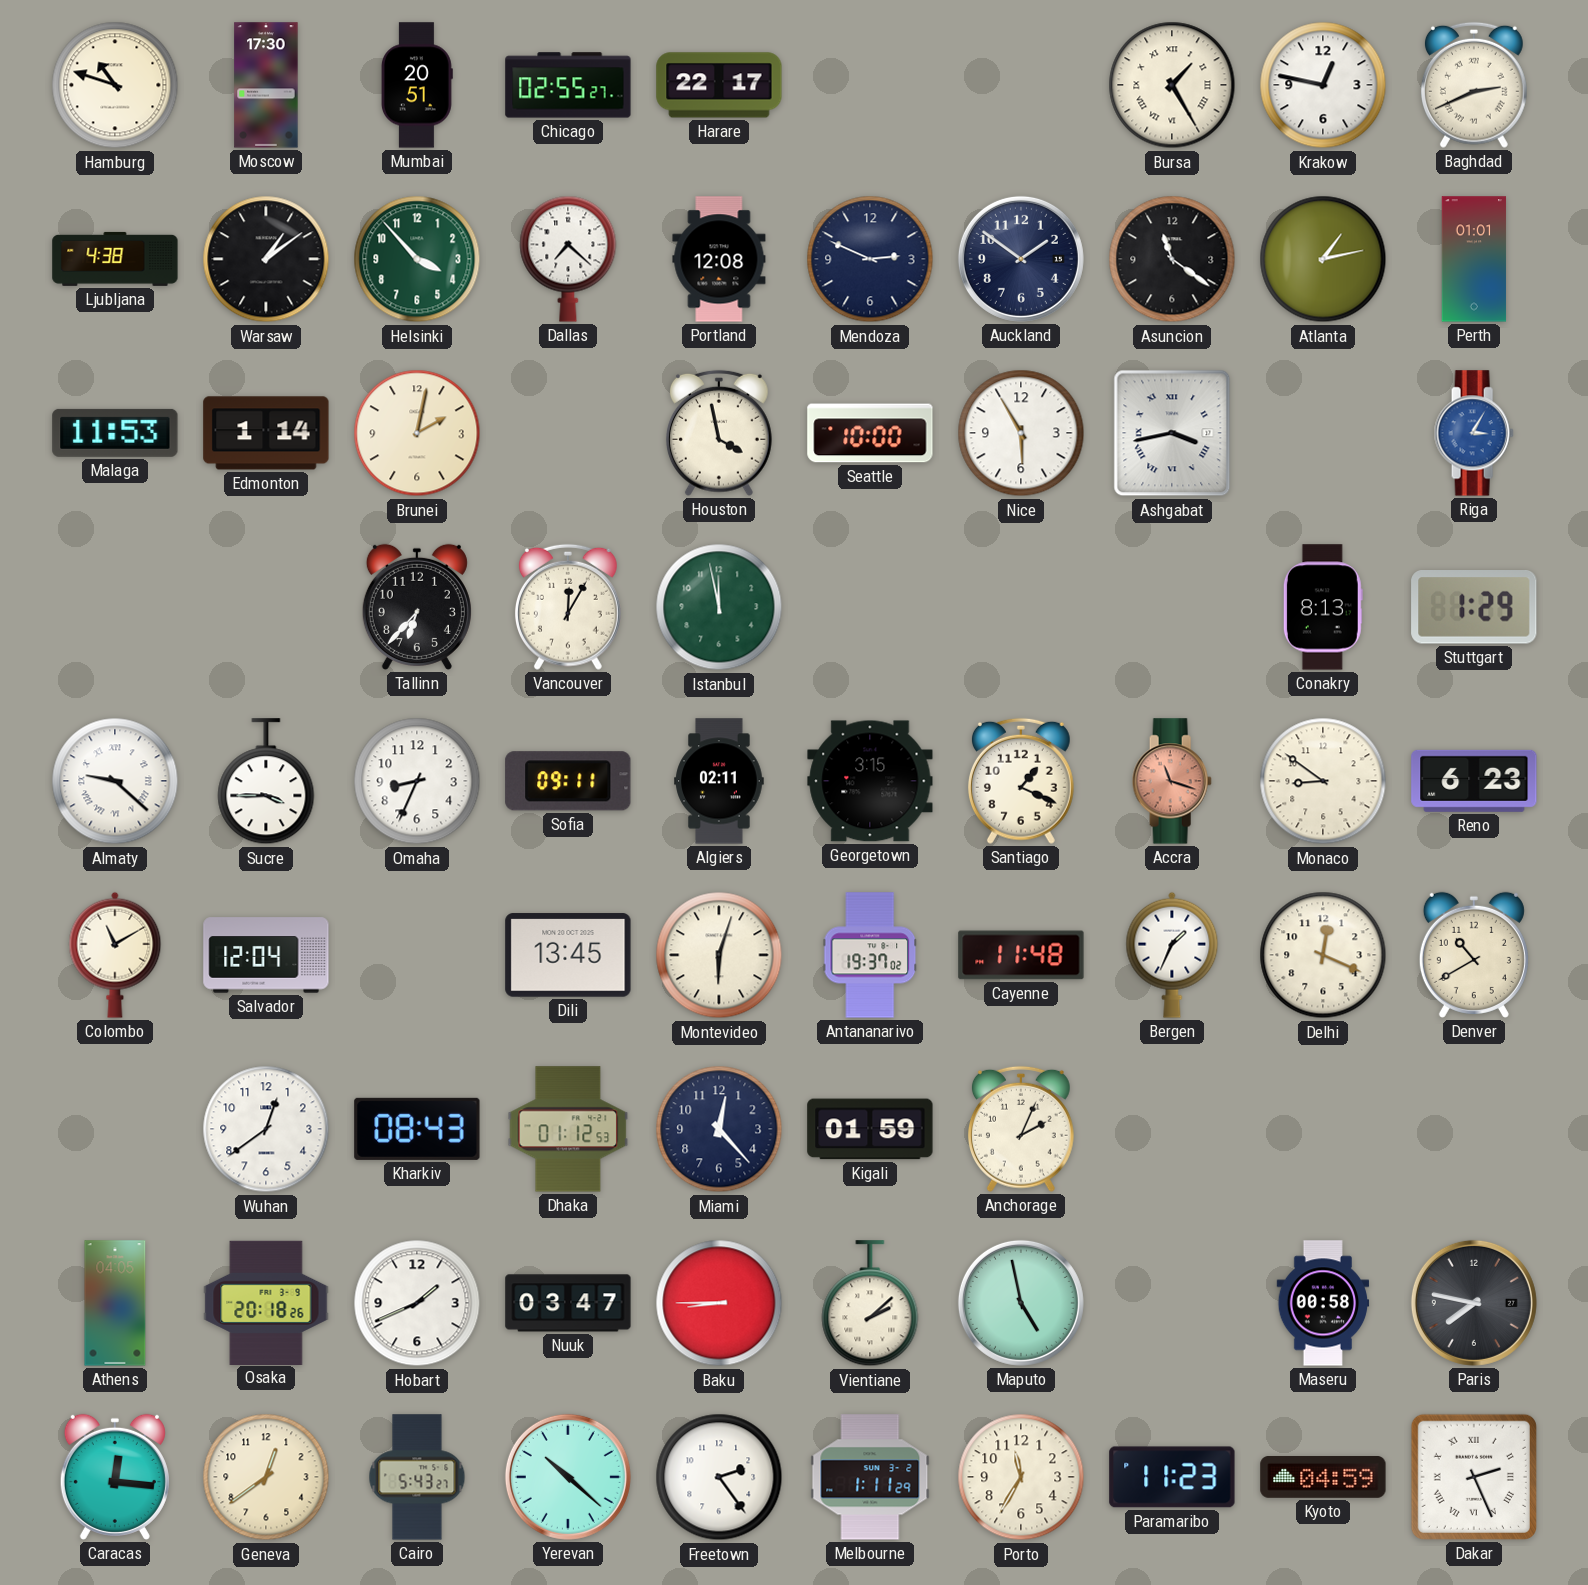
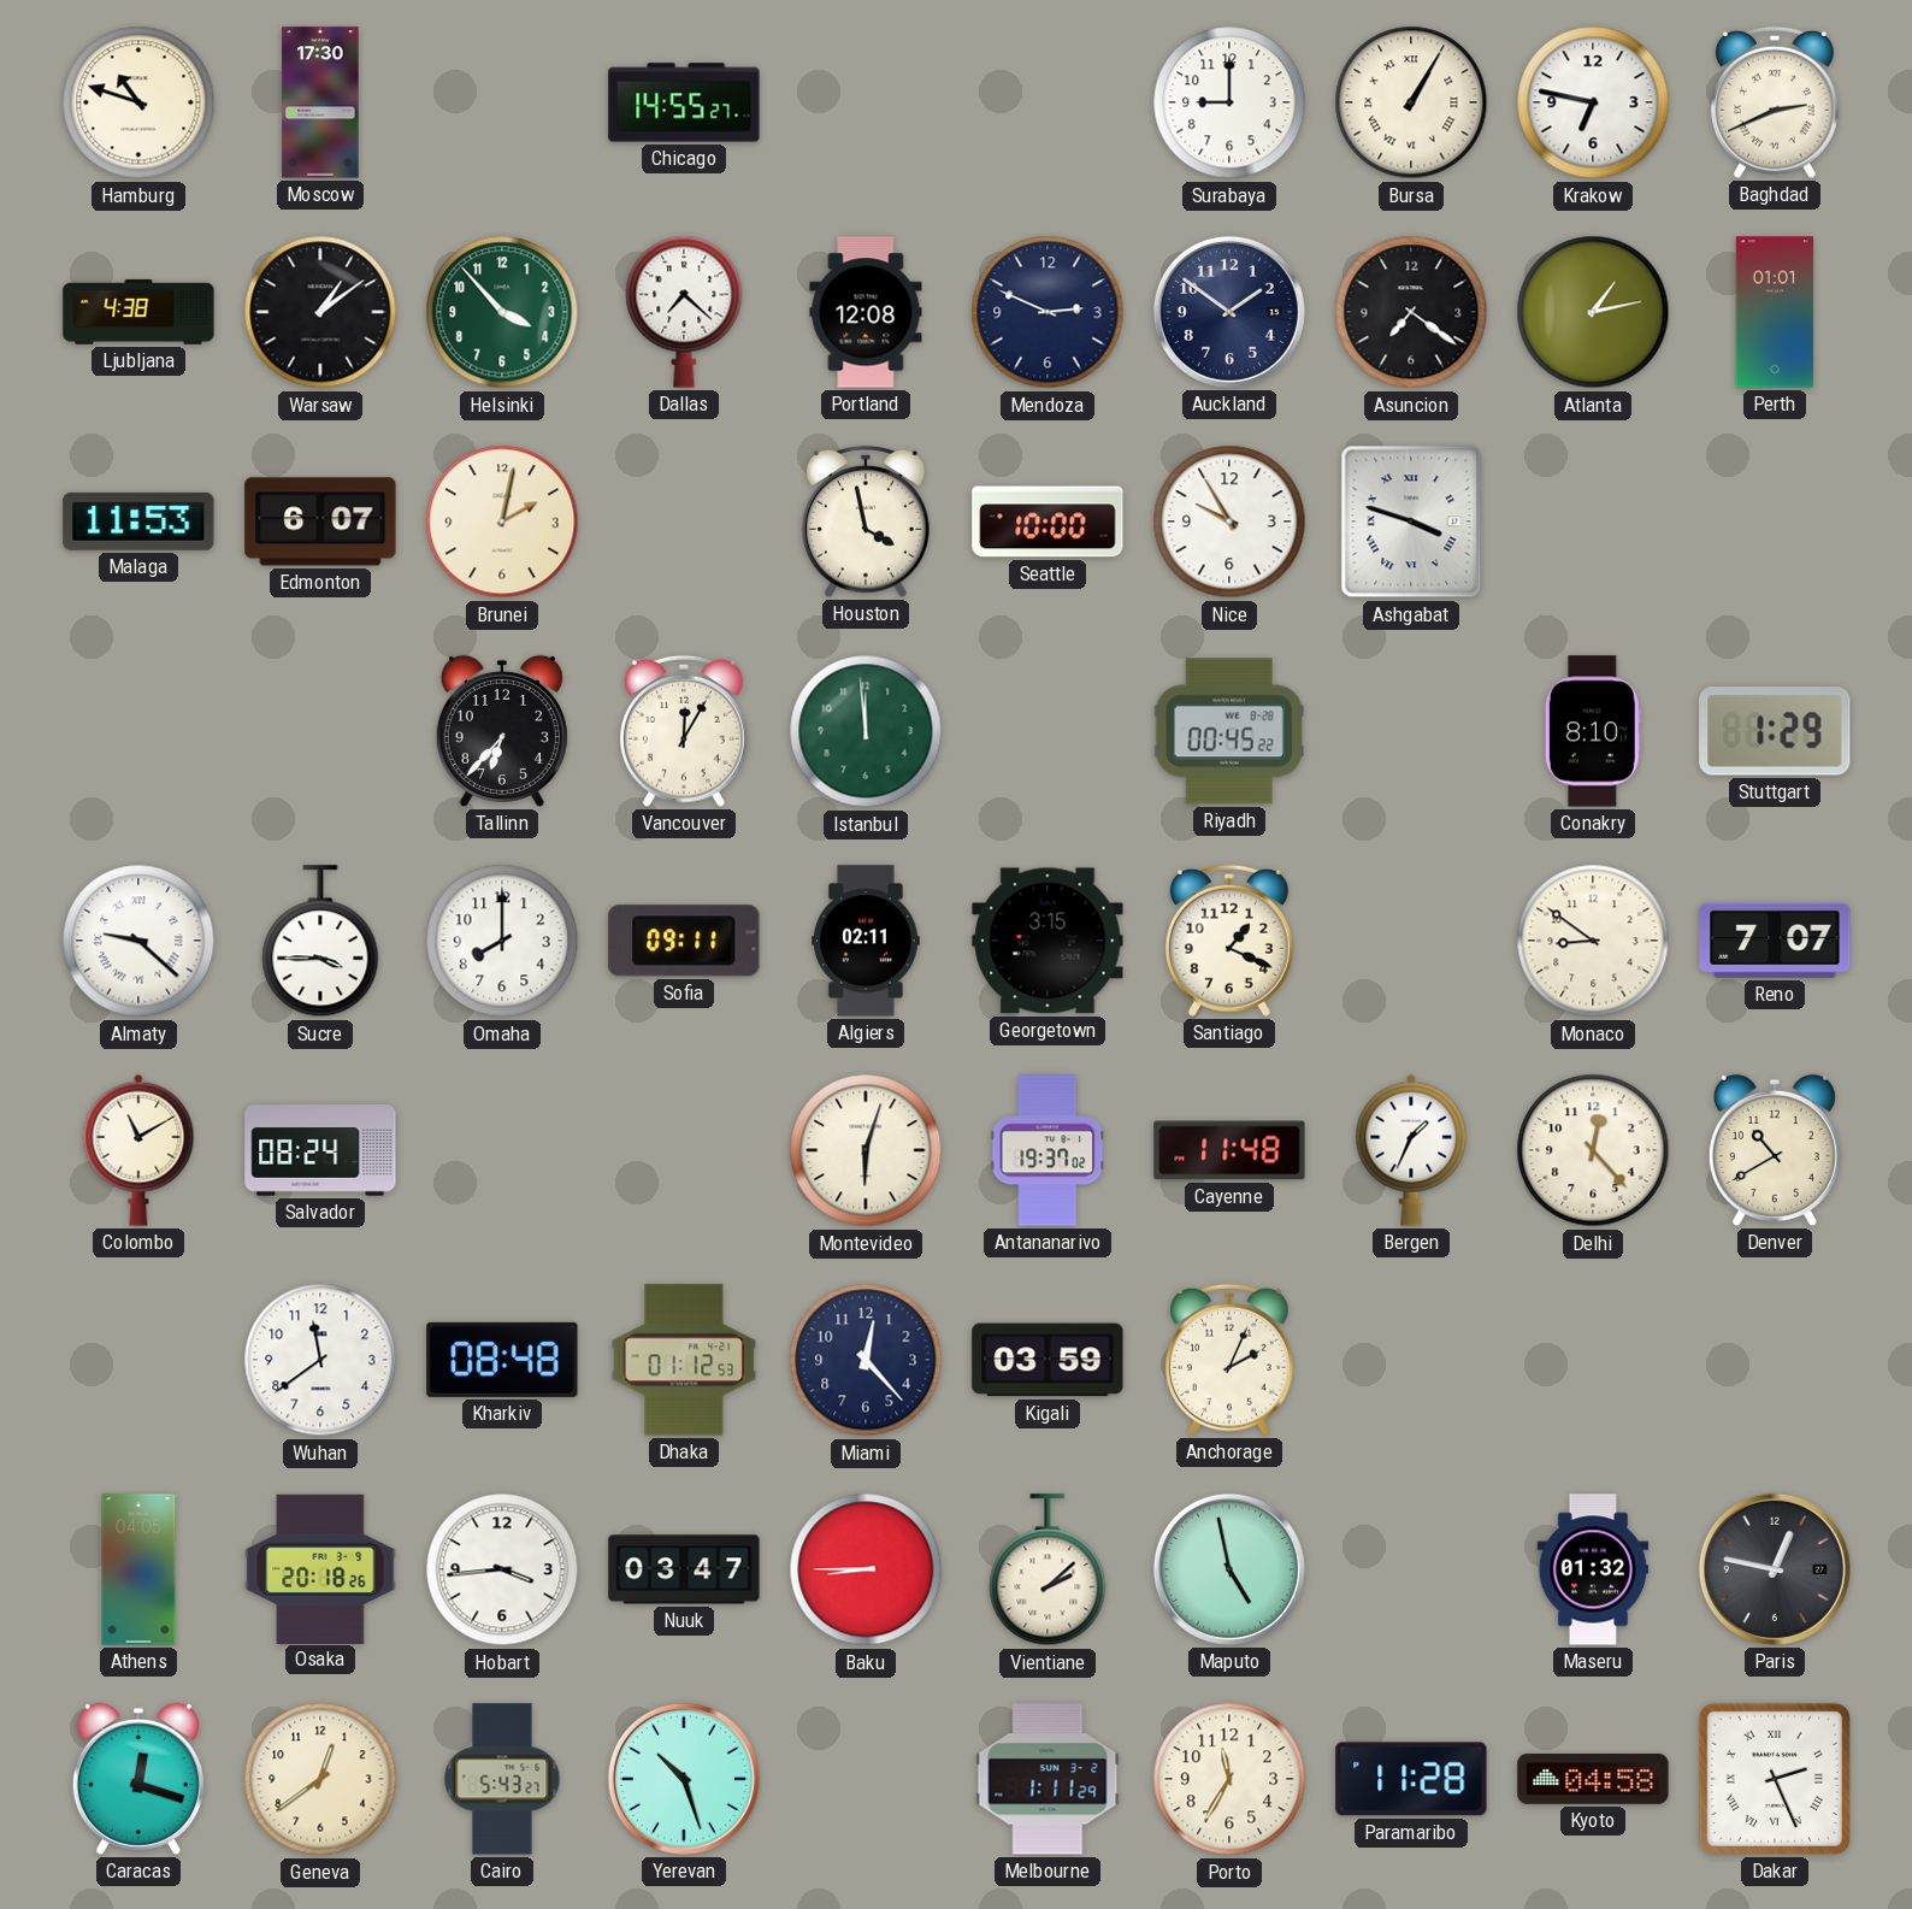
Mumbai: 20:51 -> none
Chicago: 02:55 -> 14:55
Harare: 22:17 -> none
Surabaya: none -> 9:00
Bursa: 1:25 -> 1:05
Krakow: 12:47 -> 6:47
Asuncion: 11:21 -> 7:21
Edmonton: 1:14 -> 6:07
Nice: 5:55 -> 9:55
Ashgabat: 3:43 -> 3:48
Riga: 3:05 -> none
Istanbul: 11:58 -> 11:59
Riyadh: none -> 00:45
Conakry: 8:13 -> 8:10
Omaha: 8:34 -> 8:00
Accra: 11:18 -> none
Reno: 6:23 -> 7:07
Salvador: 12:04 -> 08:24
Dili: 13:45 -> none
Delhi: 12:19 -> 12:23
Wuhan: 12:39 -> 11:39
Kharkiv: 08:43 -> 08:48
Kigali: 01:59 -> 03:59
Hobart: 1:41 -> 3:44
Maseru: 00:58 -> 01:32
Paris: 7:47 -> 12:47
Caracas: 12:16 -> 12:18
Yerevan: 10:22 -> 10:27
Freetown: 2:24 -> none
Paramaribo: 11:23 -> 11:28
Kyoto: 04:59 -> 04:58
